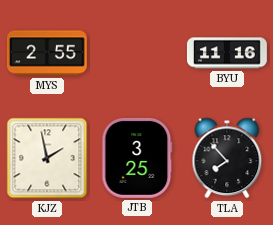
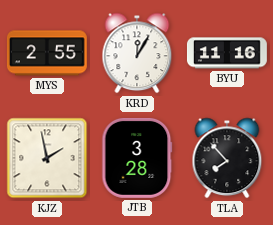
KRD: none -> 12:05
JTB: 3:25 -> 3:28
